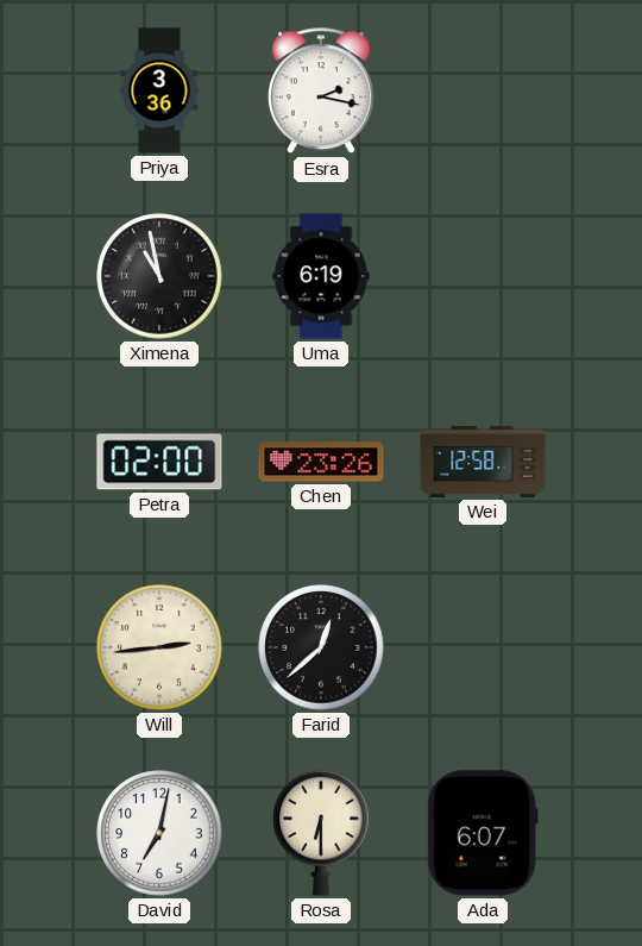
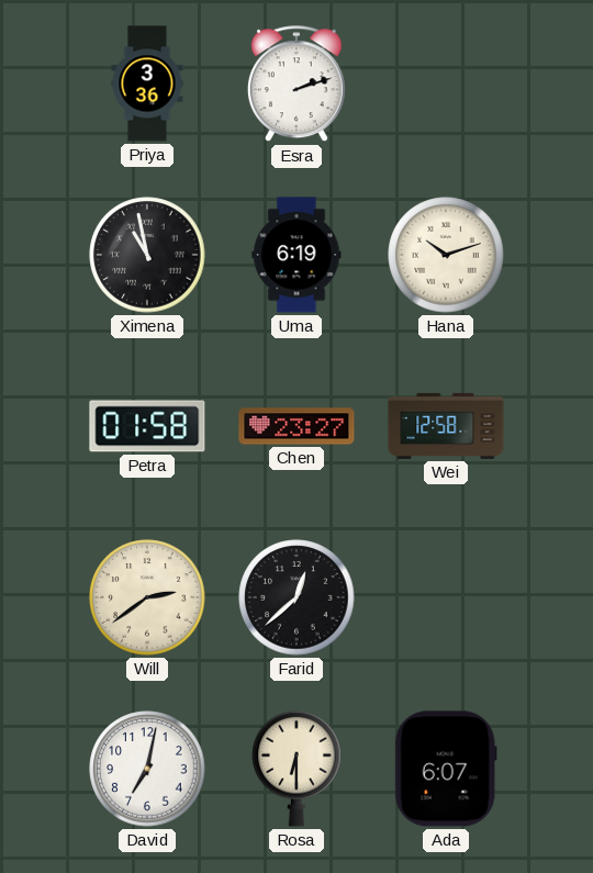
Esra: 2:17 -> 2:12
Hana: none -> 10:12
Petra: 02:00 -> 01:58
Chen: 23:26 -> 23:27
Will: 2:44 -> 2:39
